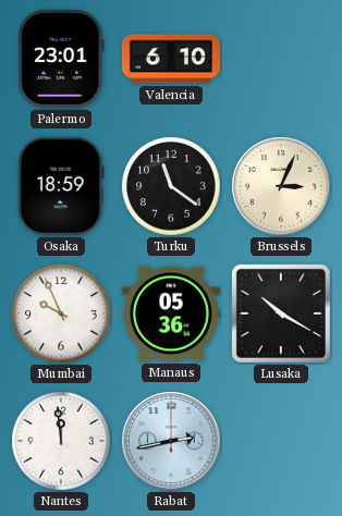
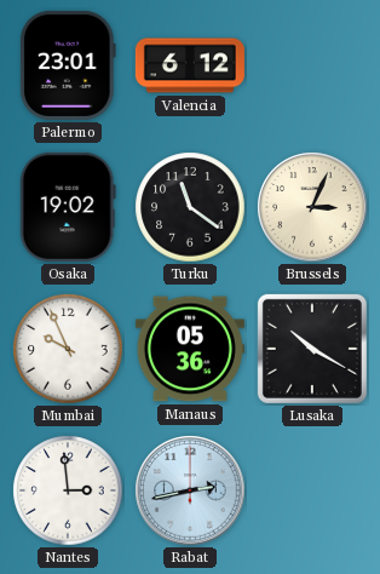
Valencia: 6:10 -> 6:12
Osaka: 18:59 -> 19:02
Nantes: 11:59 -> 2:59
